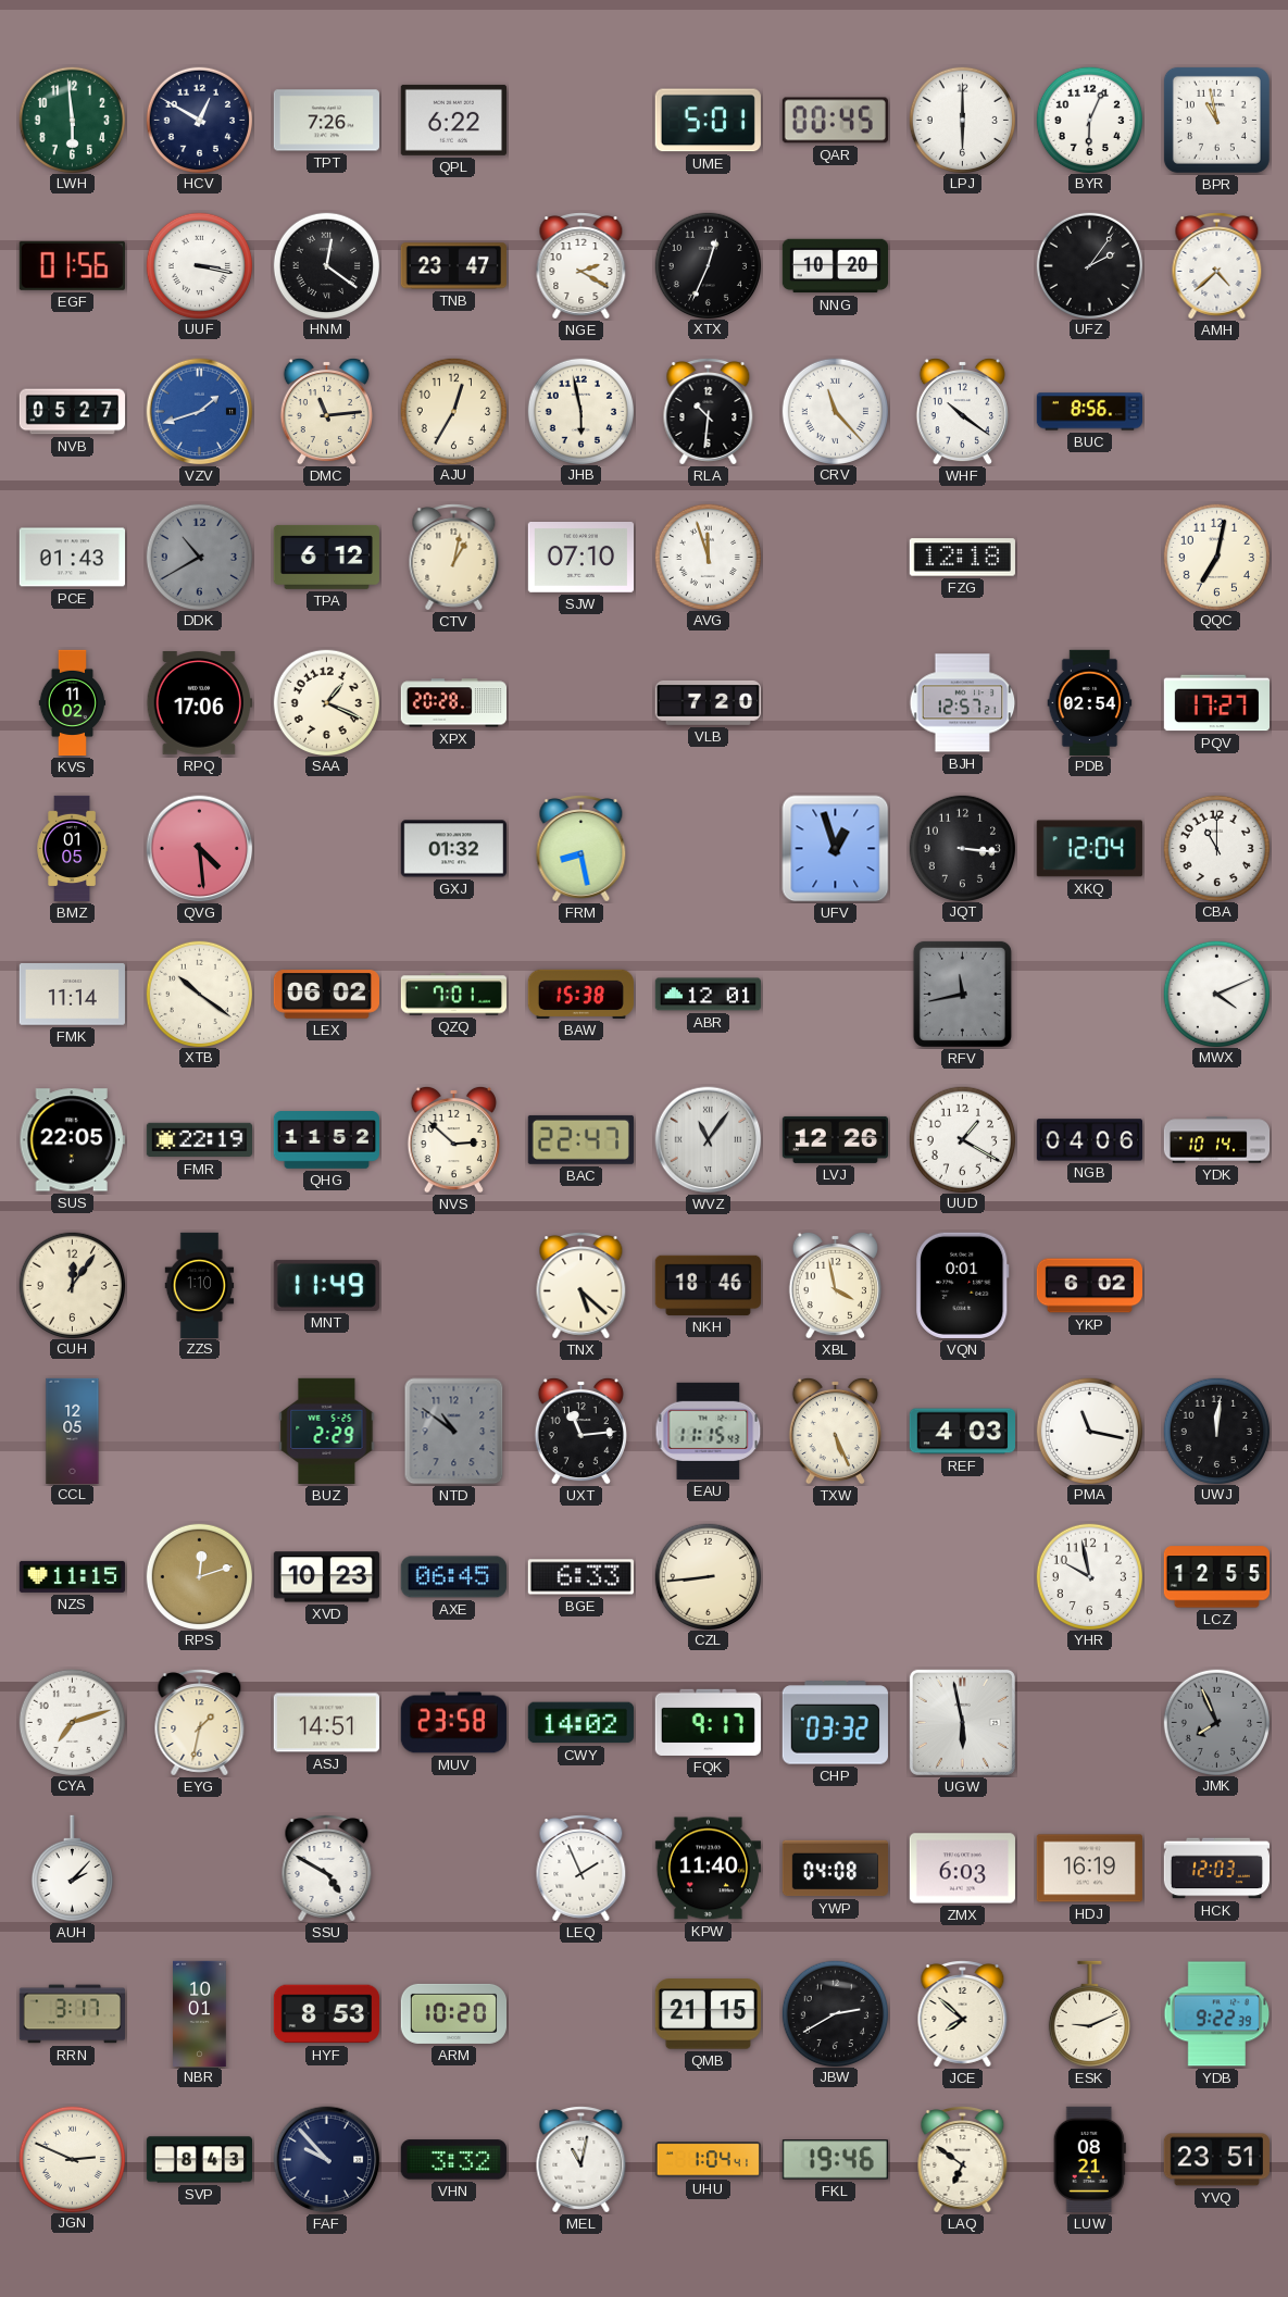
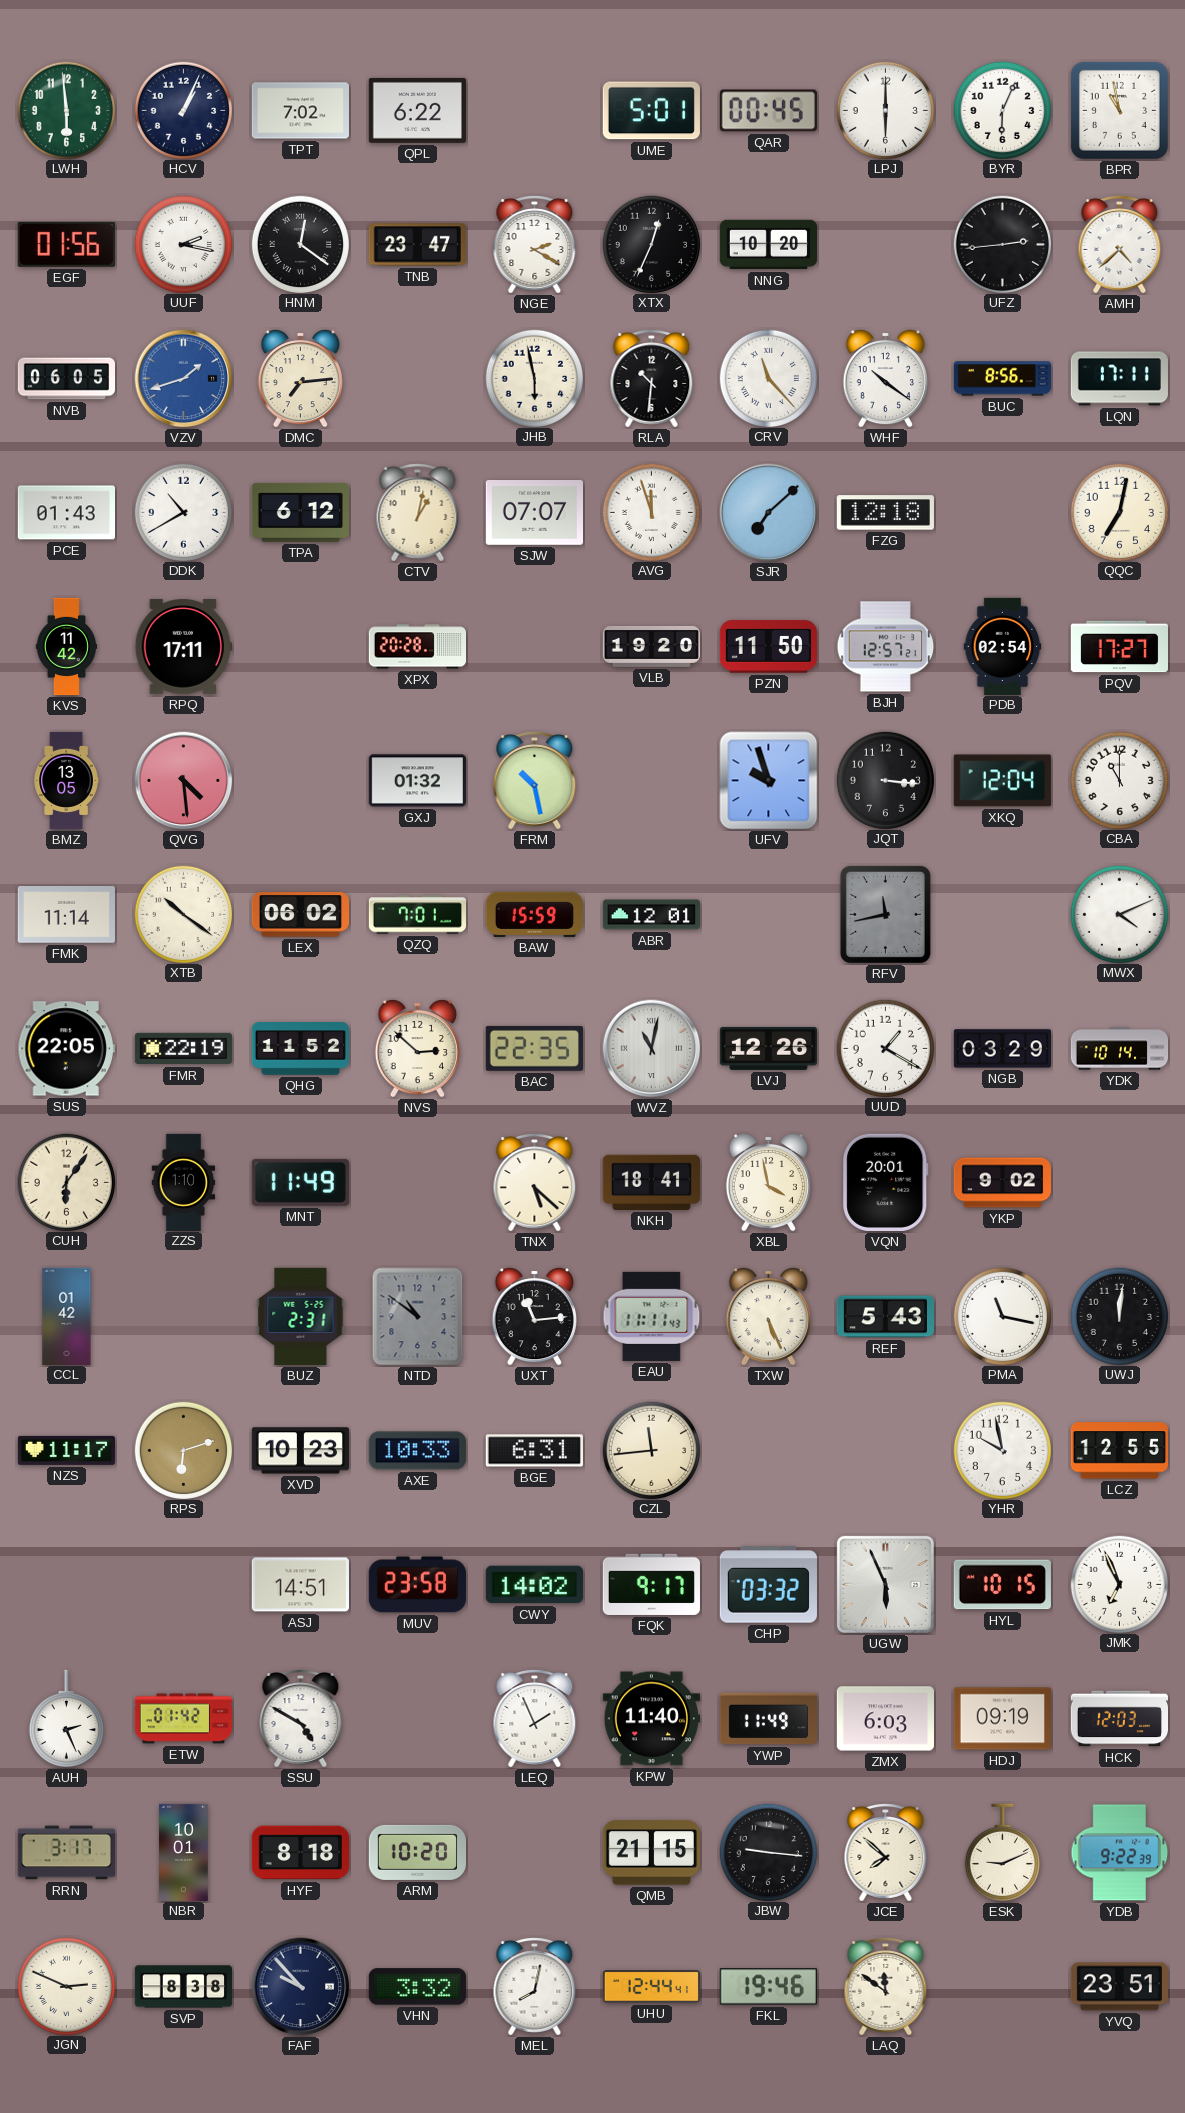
HCV: 12:50 -> 1:04
TPT: 7:26 -> 7:02
UUF: 3:17 -> 2:17
UFZ: 2:06 -> 2:44
NVB: 05:27 -> 06:05
DMC: 11:14 -> 7:14
AJU: 12:35 -> none
LQN: none -> 17:11
DDK dial: grey -> white
SJW: 07:10 -> 07:07
SJR: none -> 7:08
KVS: 11:02 -> 11:42
RPQ: 17:06 -> 17:11
SAA: 1:19 -> none
VLB: 7:20 -> 19:20
PZN: none -> 11:50
BMZ: 01:05 -> 13:05
FRM: 8:28 -> 10:28
UFV: 12:57 -> 9:57
BAW: 15:38 -> 15:59
BAC: 22:47 -> 22:35
WVZ: 11:06 -> 11:02
NGB: 04:06 -> 03:29
CUH: 12:06 -> 6:06
NKH: 18:46 -> 18:41
VQN: 0:01 -> 20:01
YKP: 6:02 -> 9:02
CCL: 12:05 -> 01:42
BUZ: 2:29 -> 2:31
EAU: 11:15 -> 11:11
REF: 4:03 -> 5:43
NZS: 11:15 -> 11:17
RPS: 12:12 -> 6:12
AXE: 06:45 -> 10:33
BGE: 6:33 -> 6:31
CZL: 8:44 -> 11:44
CYA: 7:12 -> none
EYG: 1:32 -> none
UGW: 5:58 -> 5:56
HYL: none -> 10:15
JMK: 7:56 -> 6:56
JMK dial: grey -> white
AUH: 2:07 -> 2:26
ETW: none -> 01:42
YWP: 04:08 -> 11:49
HDJ: 16:19 -> 09:19
HYF: 8:53 -> 8:18
JBW: 2:40 -> 9:16
SVP: 8:43 -> 8:38
MEL: 11:02 -> 8:02
UHU: 1:04 -> 12:44
LAQ: 6:51 -> 11:51
LUW: 08:21 -> none
